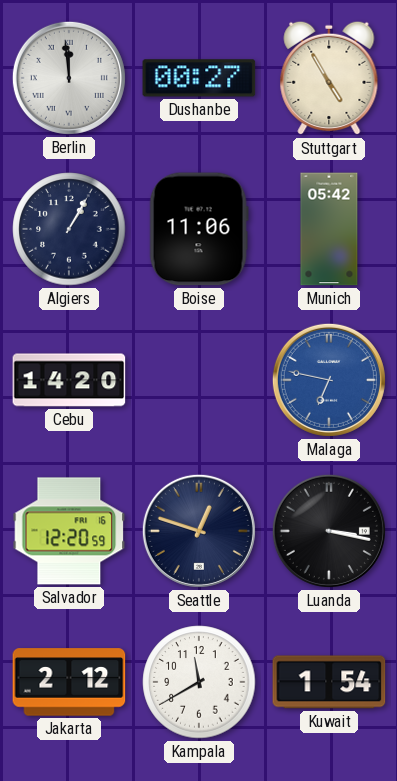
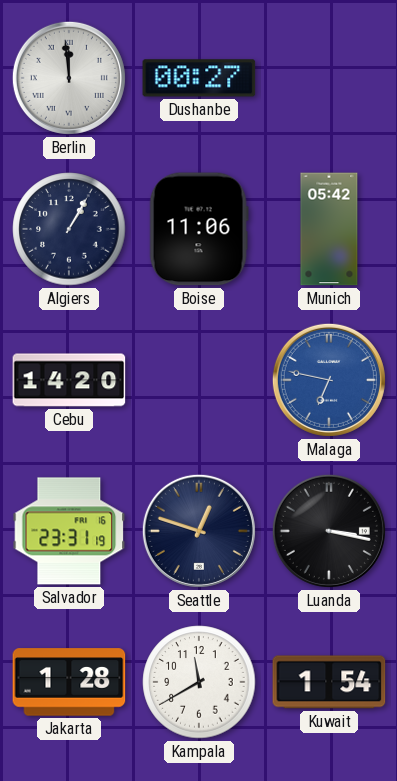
Stuttgart: 4:55 -> none
Salvador: 12:20 -> 23:31
Jakarta: 2:12 -> 1:28
